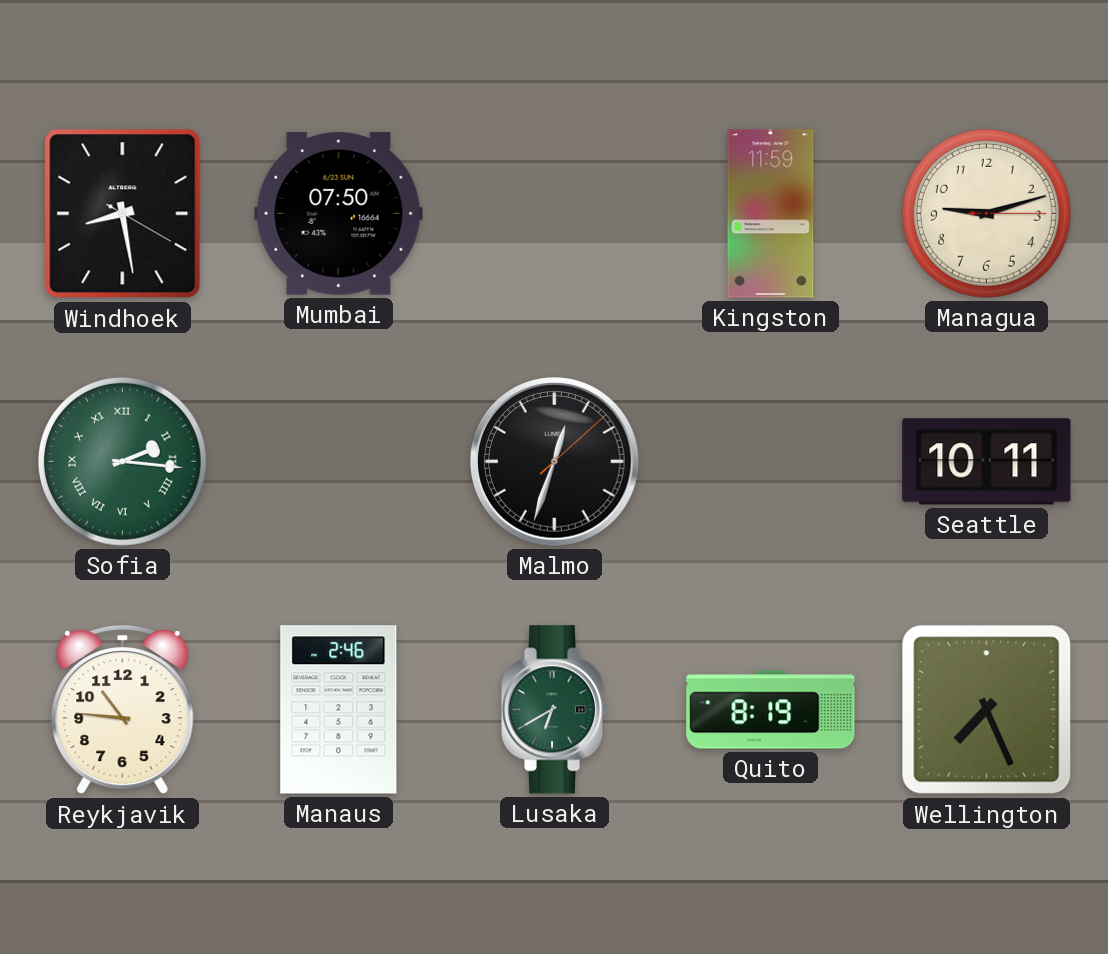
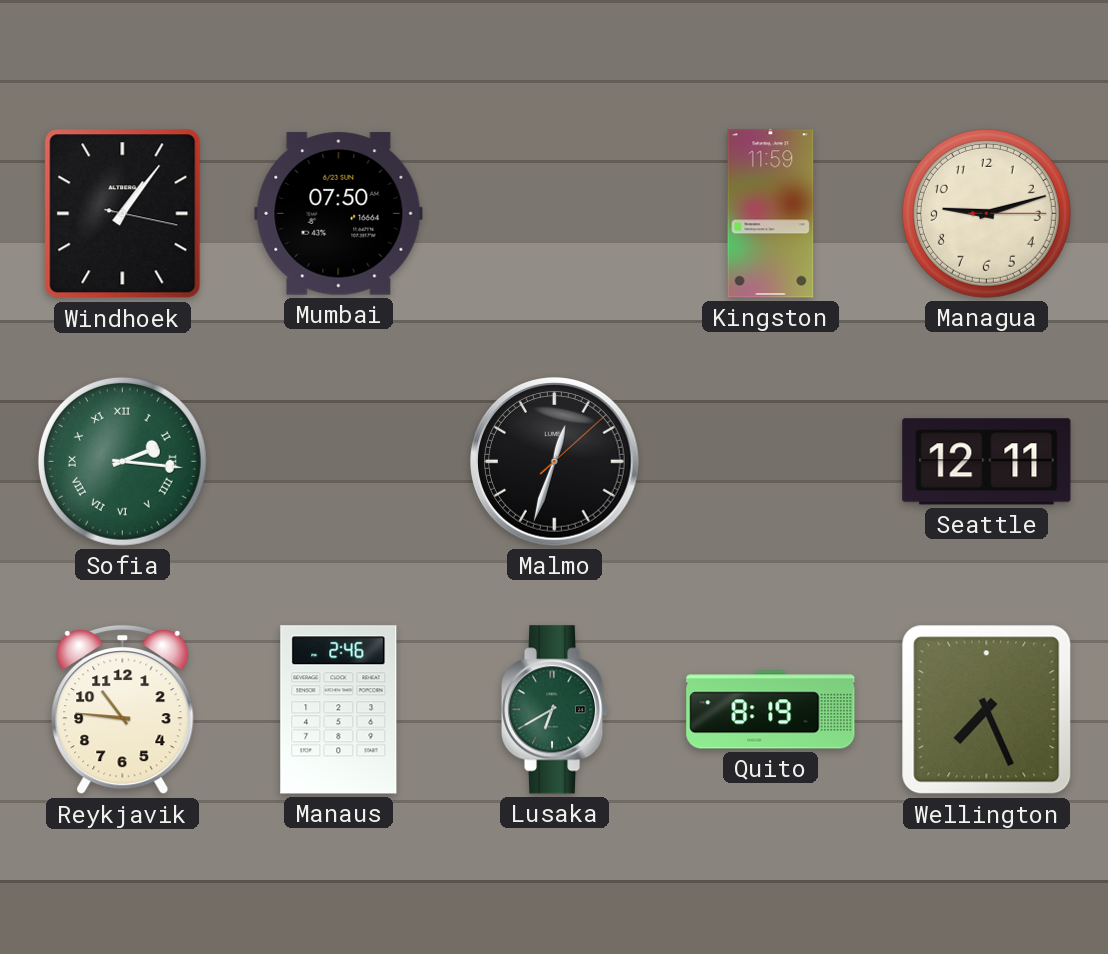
Windhoek: 8:28 -> 1:06
Seattle: 10:11 -> 12:11
